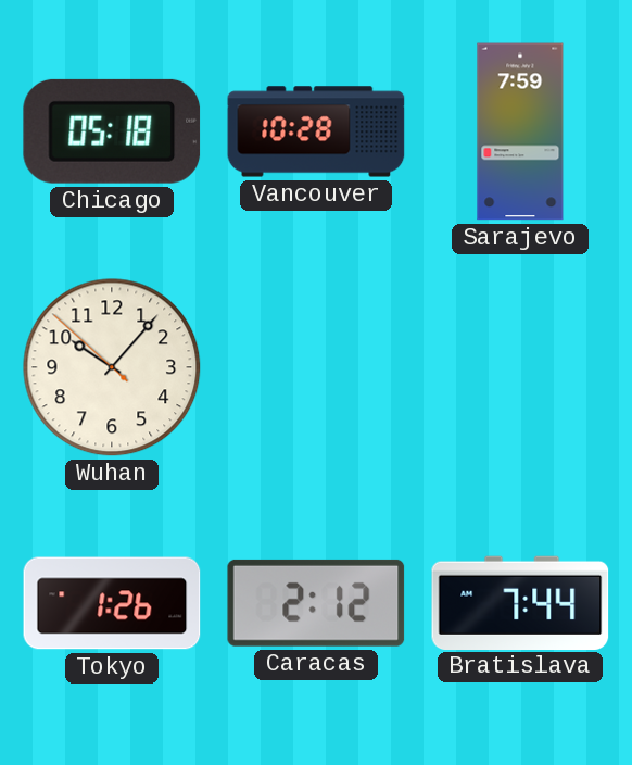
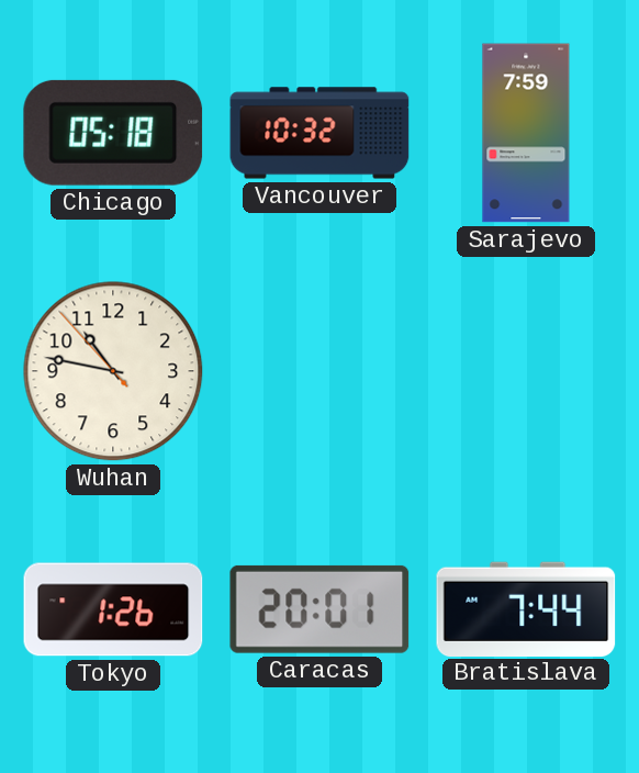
Vancouver: 10:28 -> 10:32
Wuhan: 10:06 -> 10:46
Caracas: 2:12 -> 20:01
